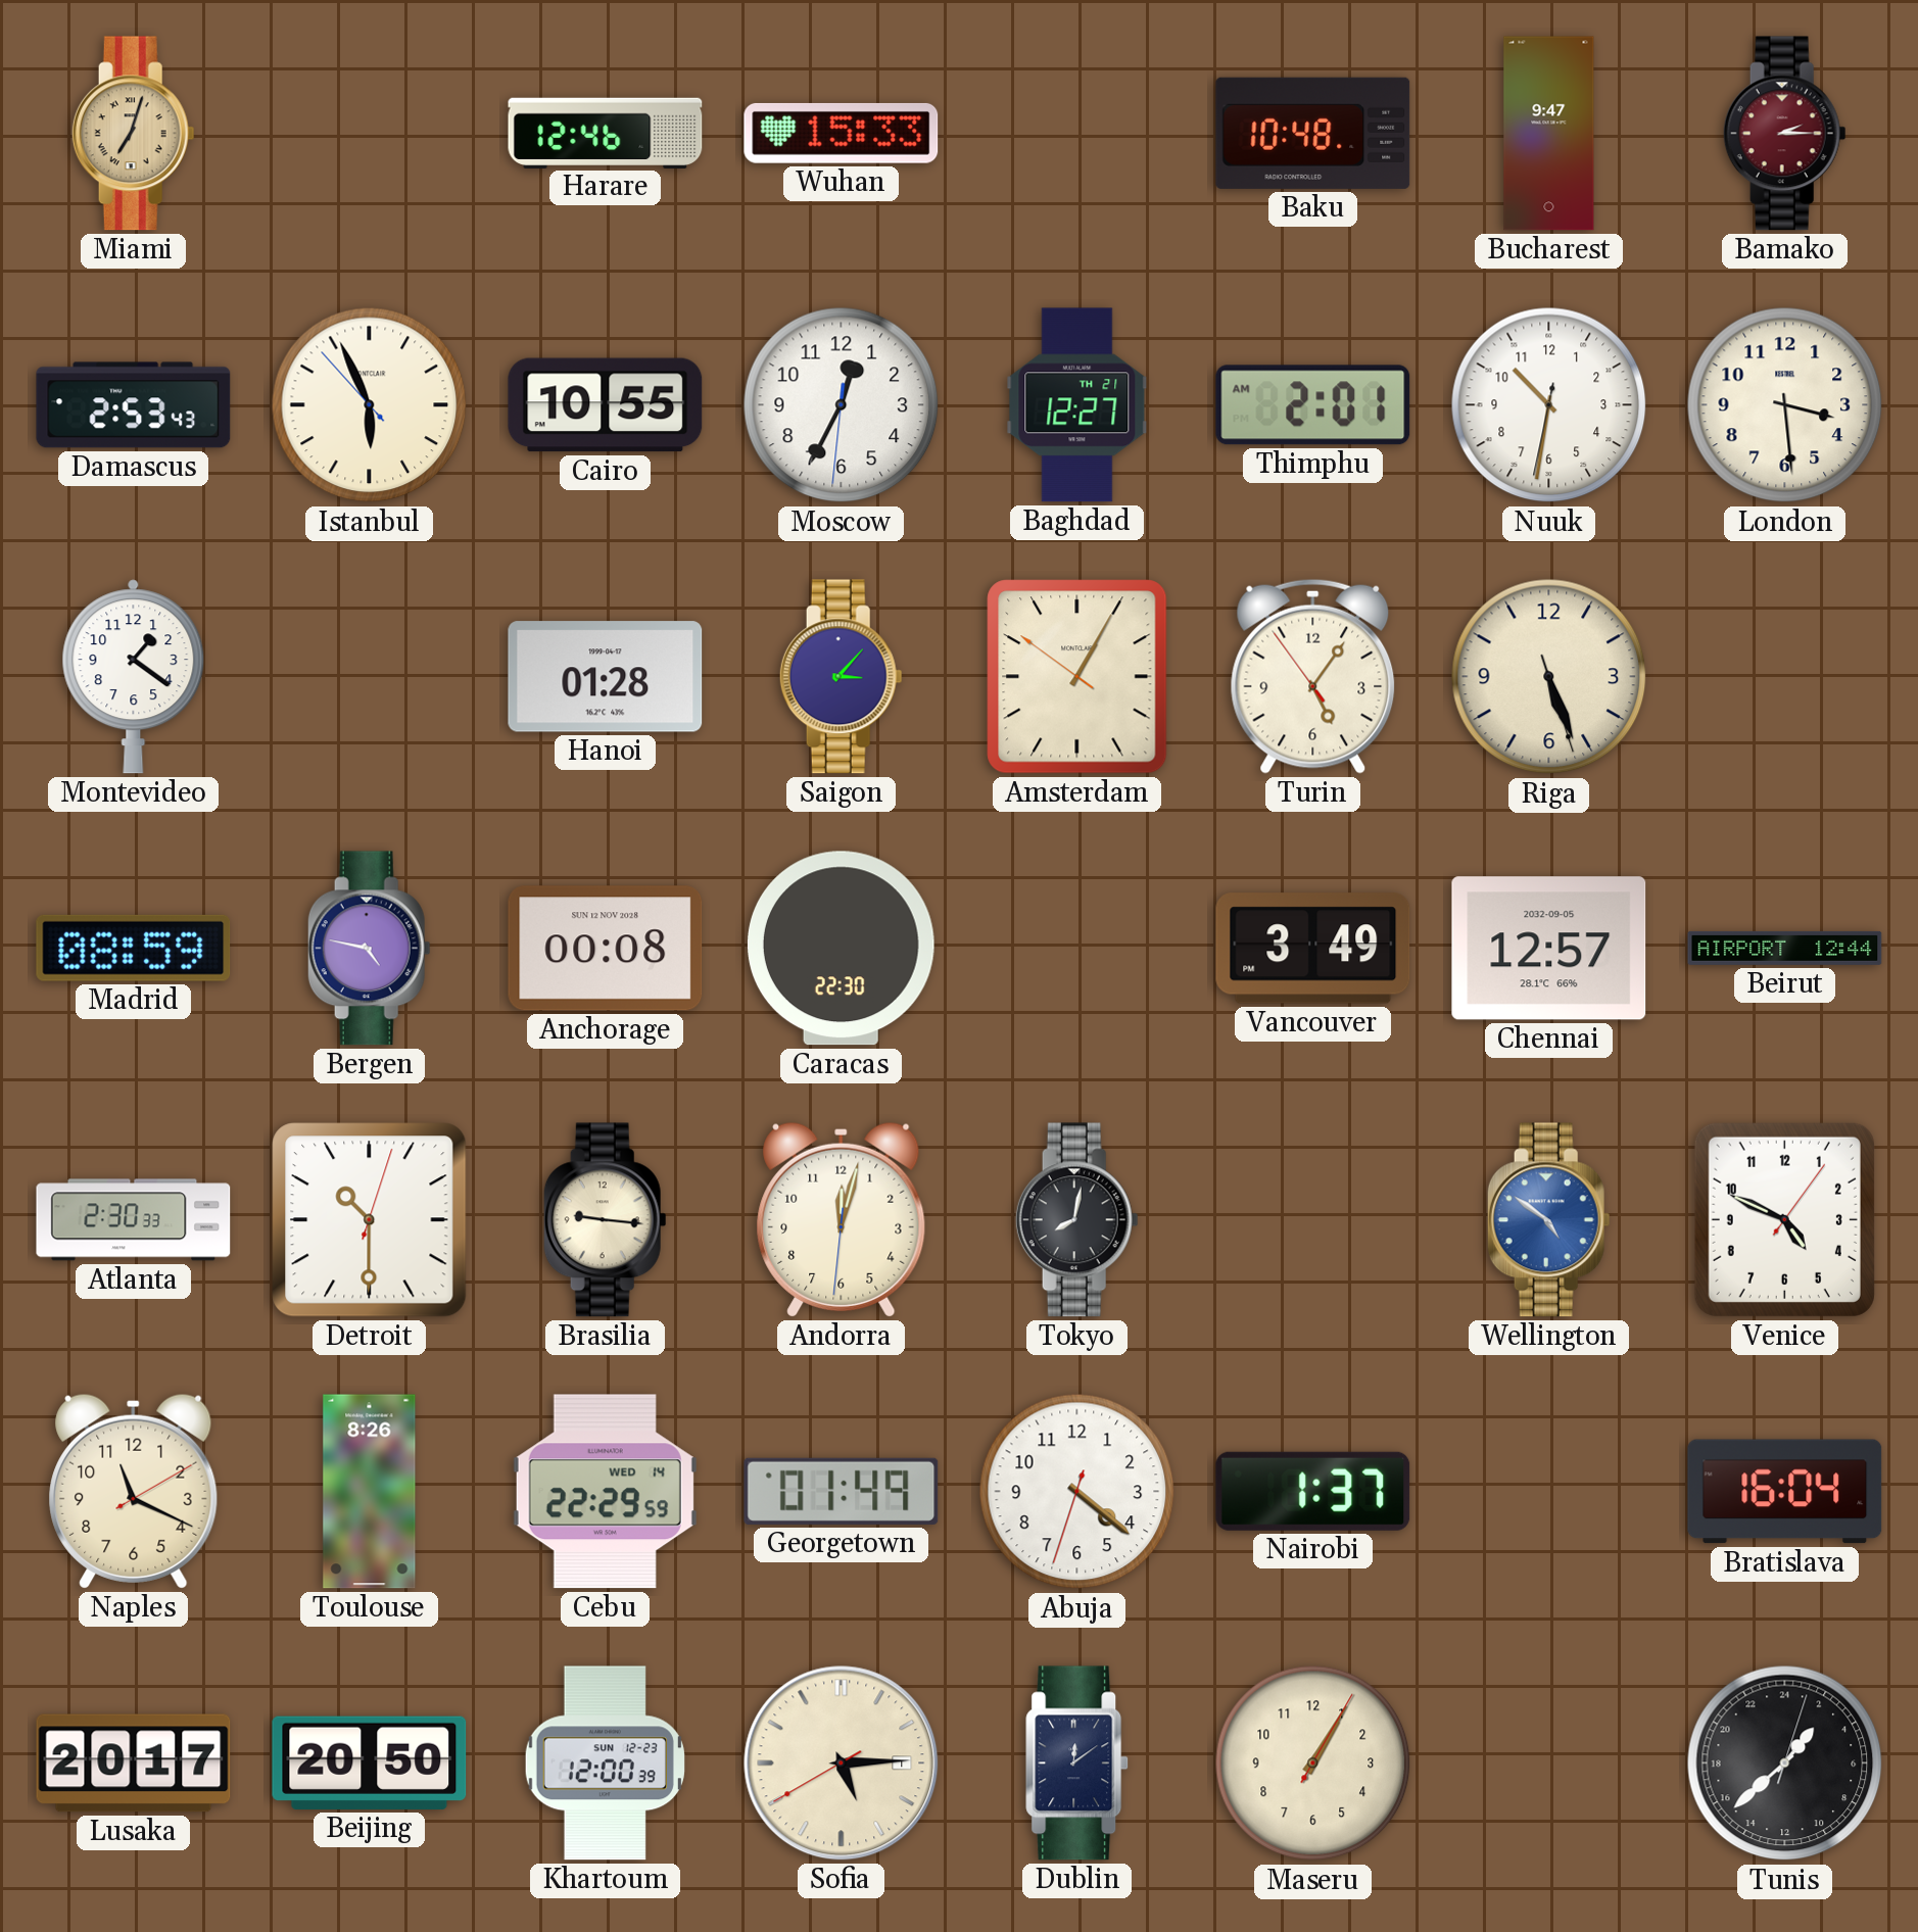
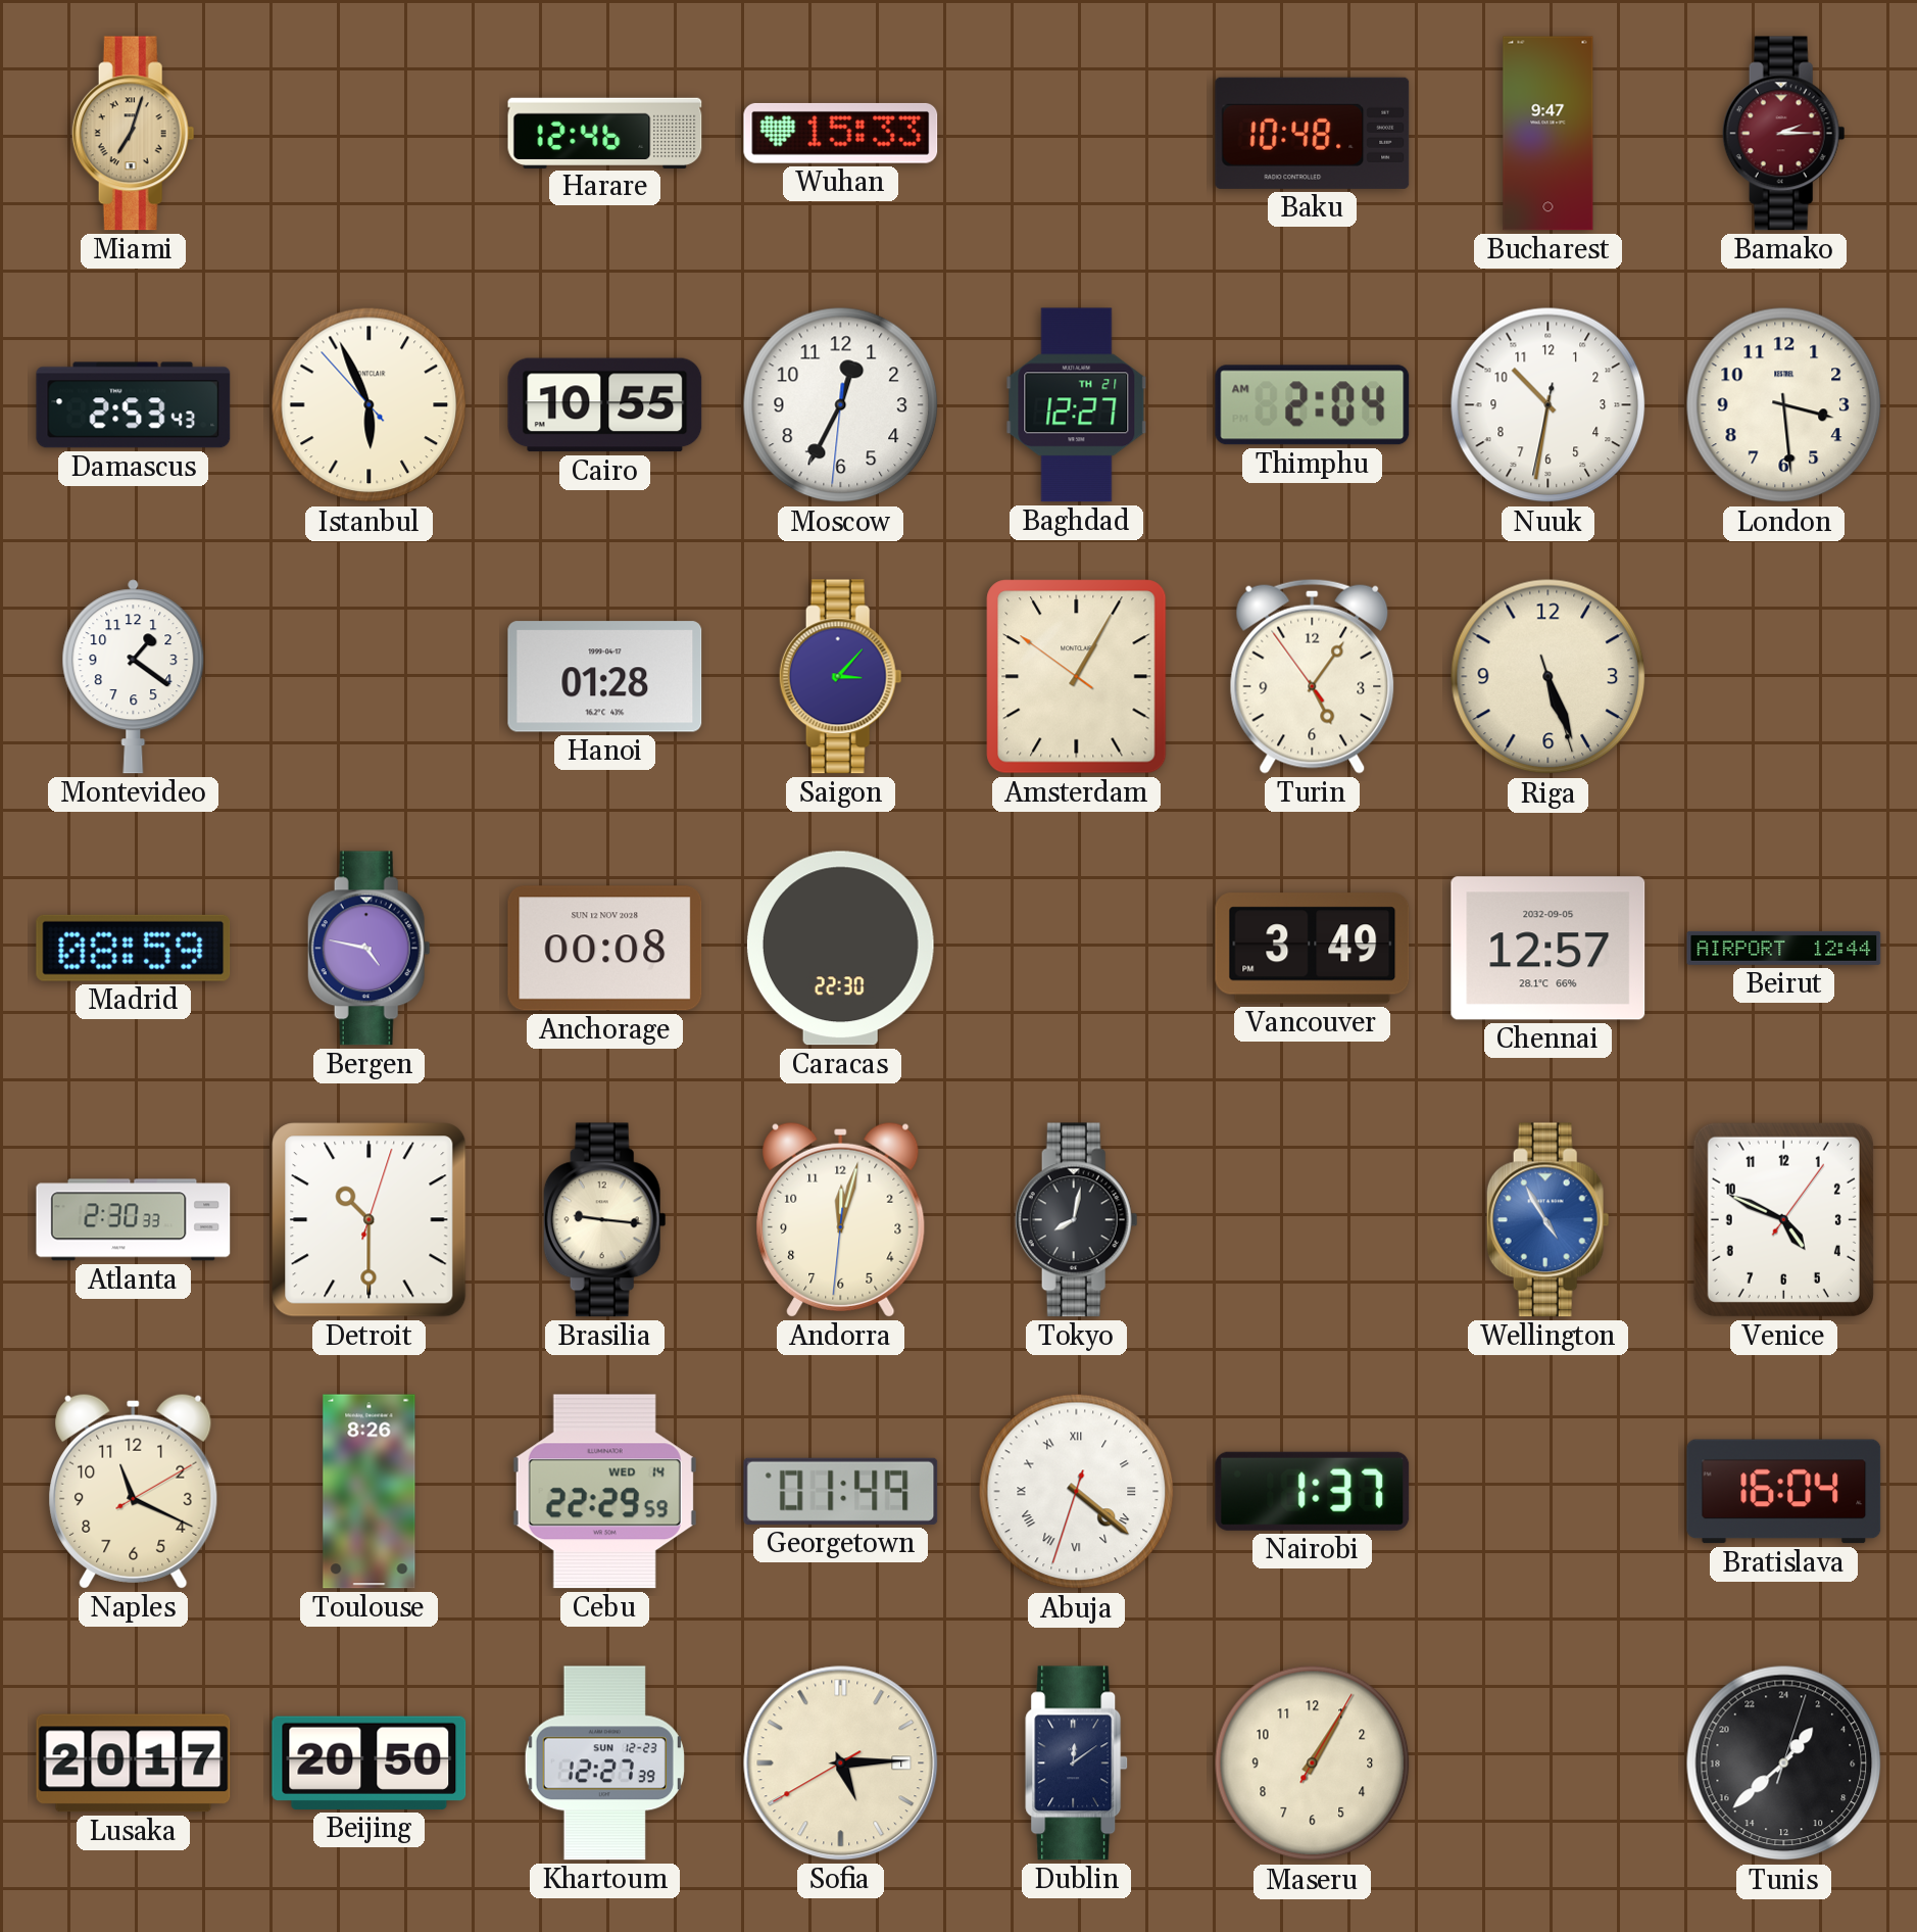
Thimphu: 2:01 -> 2:04
Wellington: 4:51 -> 4:55
Abuja numerals: Arabic -> Roman
Khartoum: 12:00 -> 12:27
